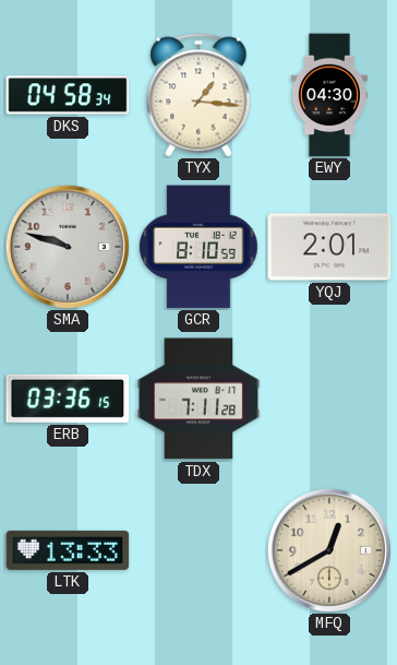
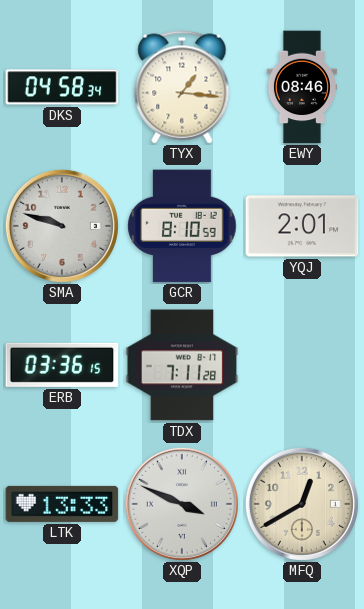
EWY: 04:30 -> 08:46
XQP: none -> 3:49
